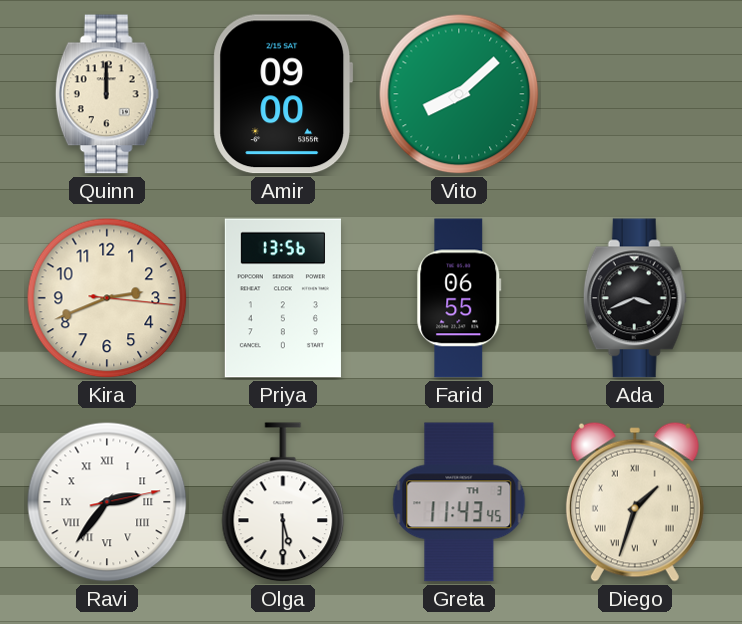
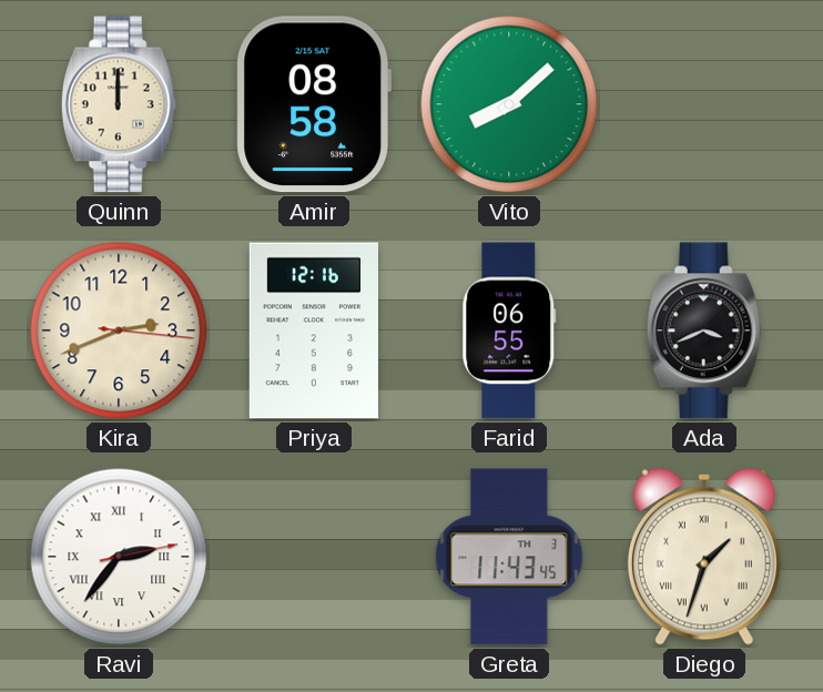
Amir: 09:00 -> 08:58
Priya: 13:56 -> 12:16
Olga: 5:30 -> none
